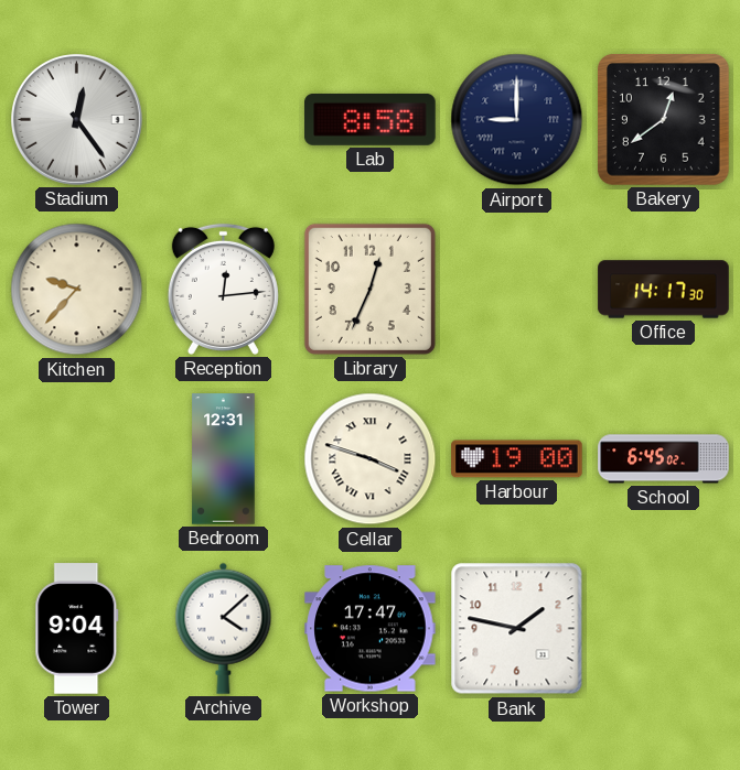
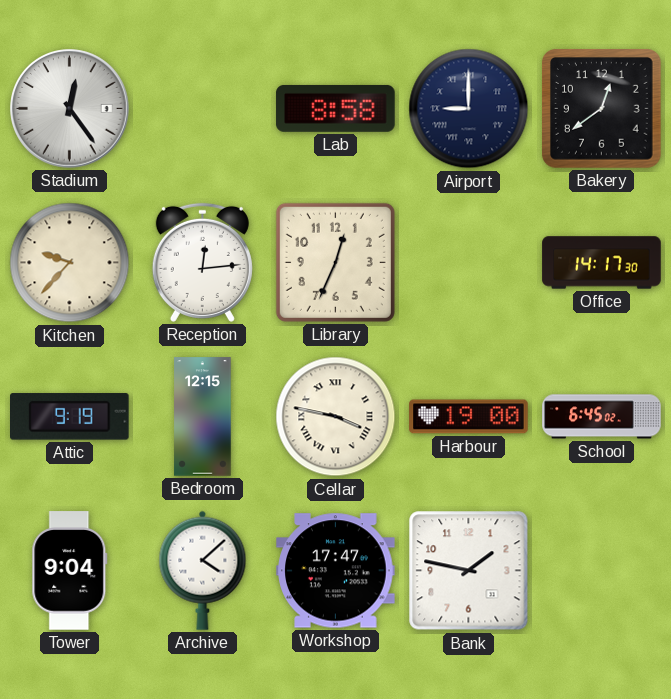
Attic: none -> 9:19
Bedroom: 12:31 -> 12:15
Cellar: 3:48 -> 3:47
